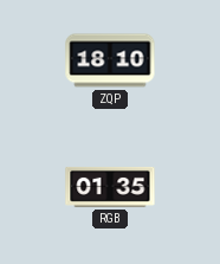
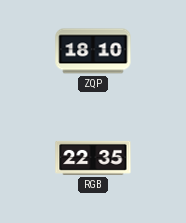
RGB: 01:35 -> 22:35
